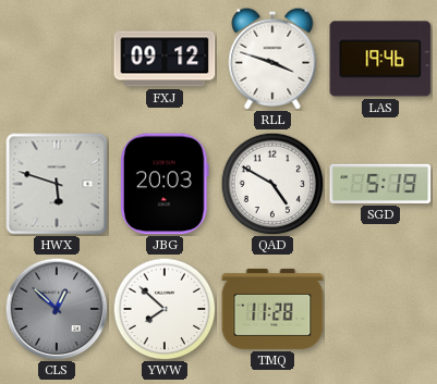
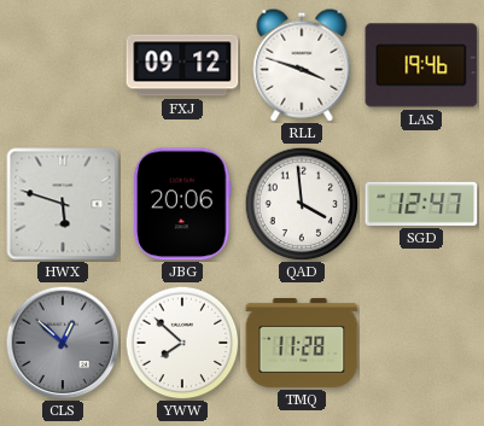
JBG: 20:03 -> 20:06
QAD: 4:50 -> 3:59
SGD: 5:19 -> 12:47
